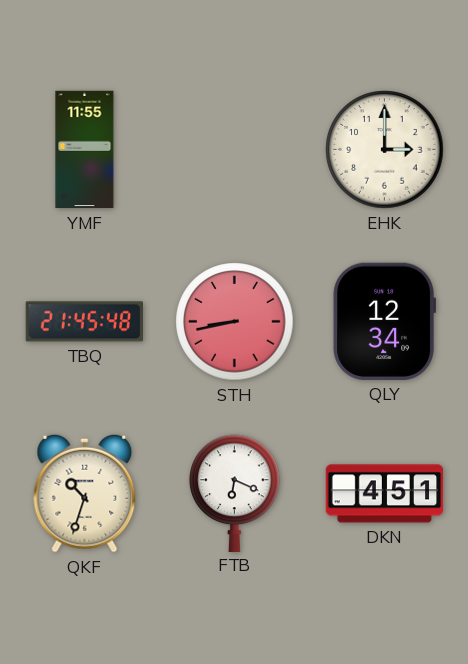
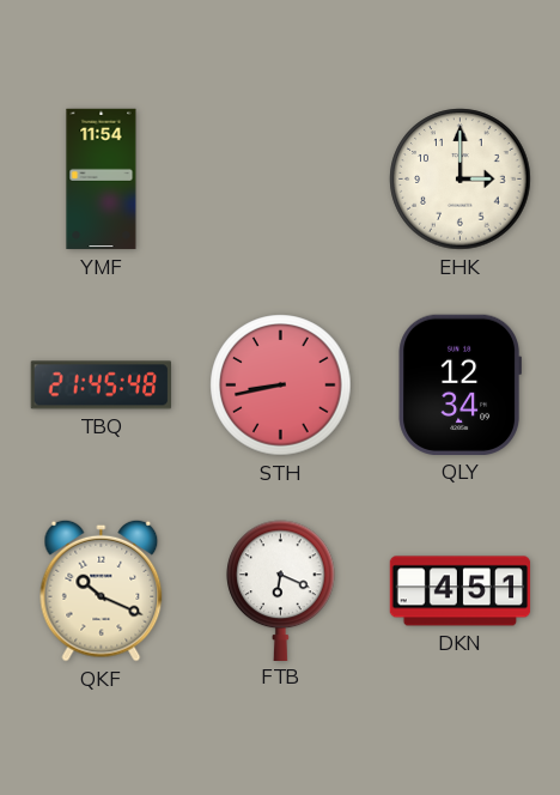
YMF: 11:55 -> 11:54
QKF: 10:33 -> 10:19
